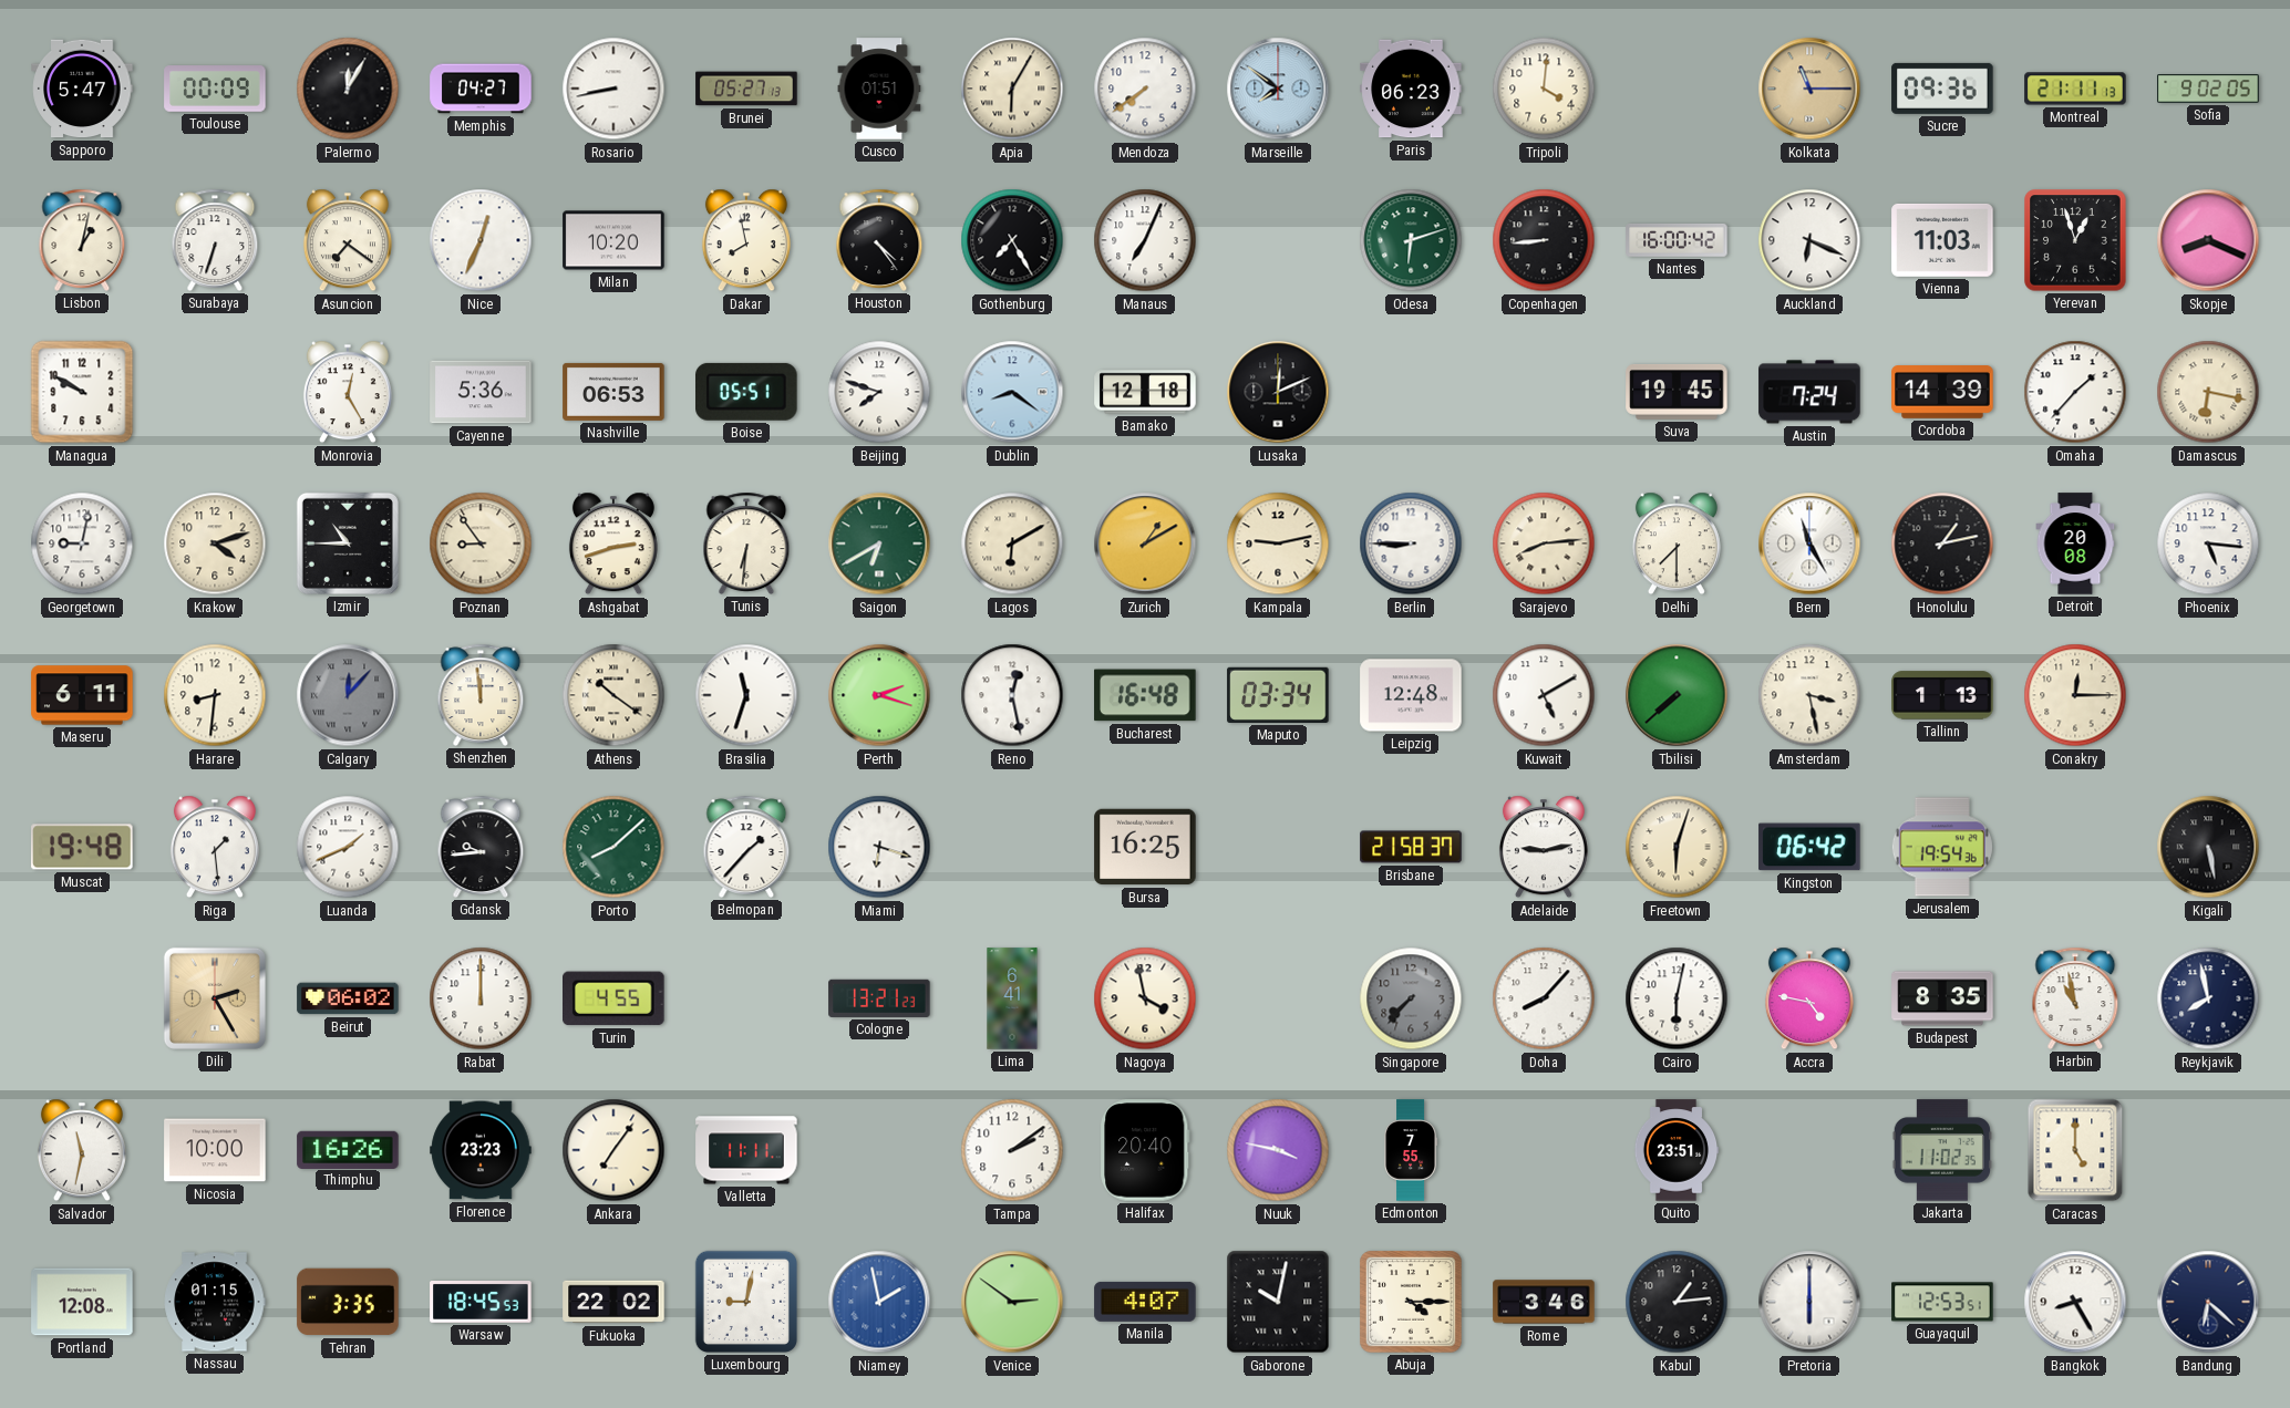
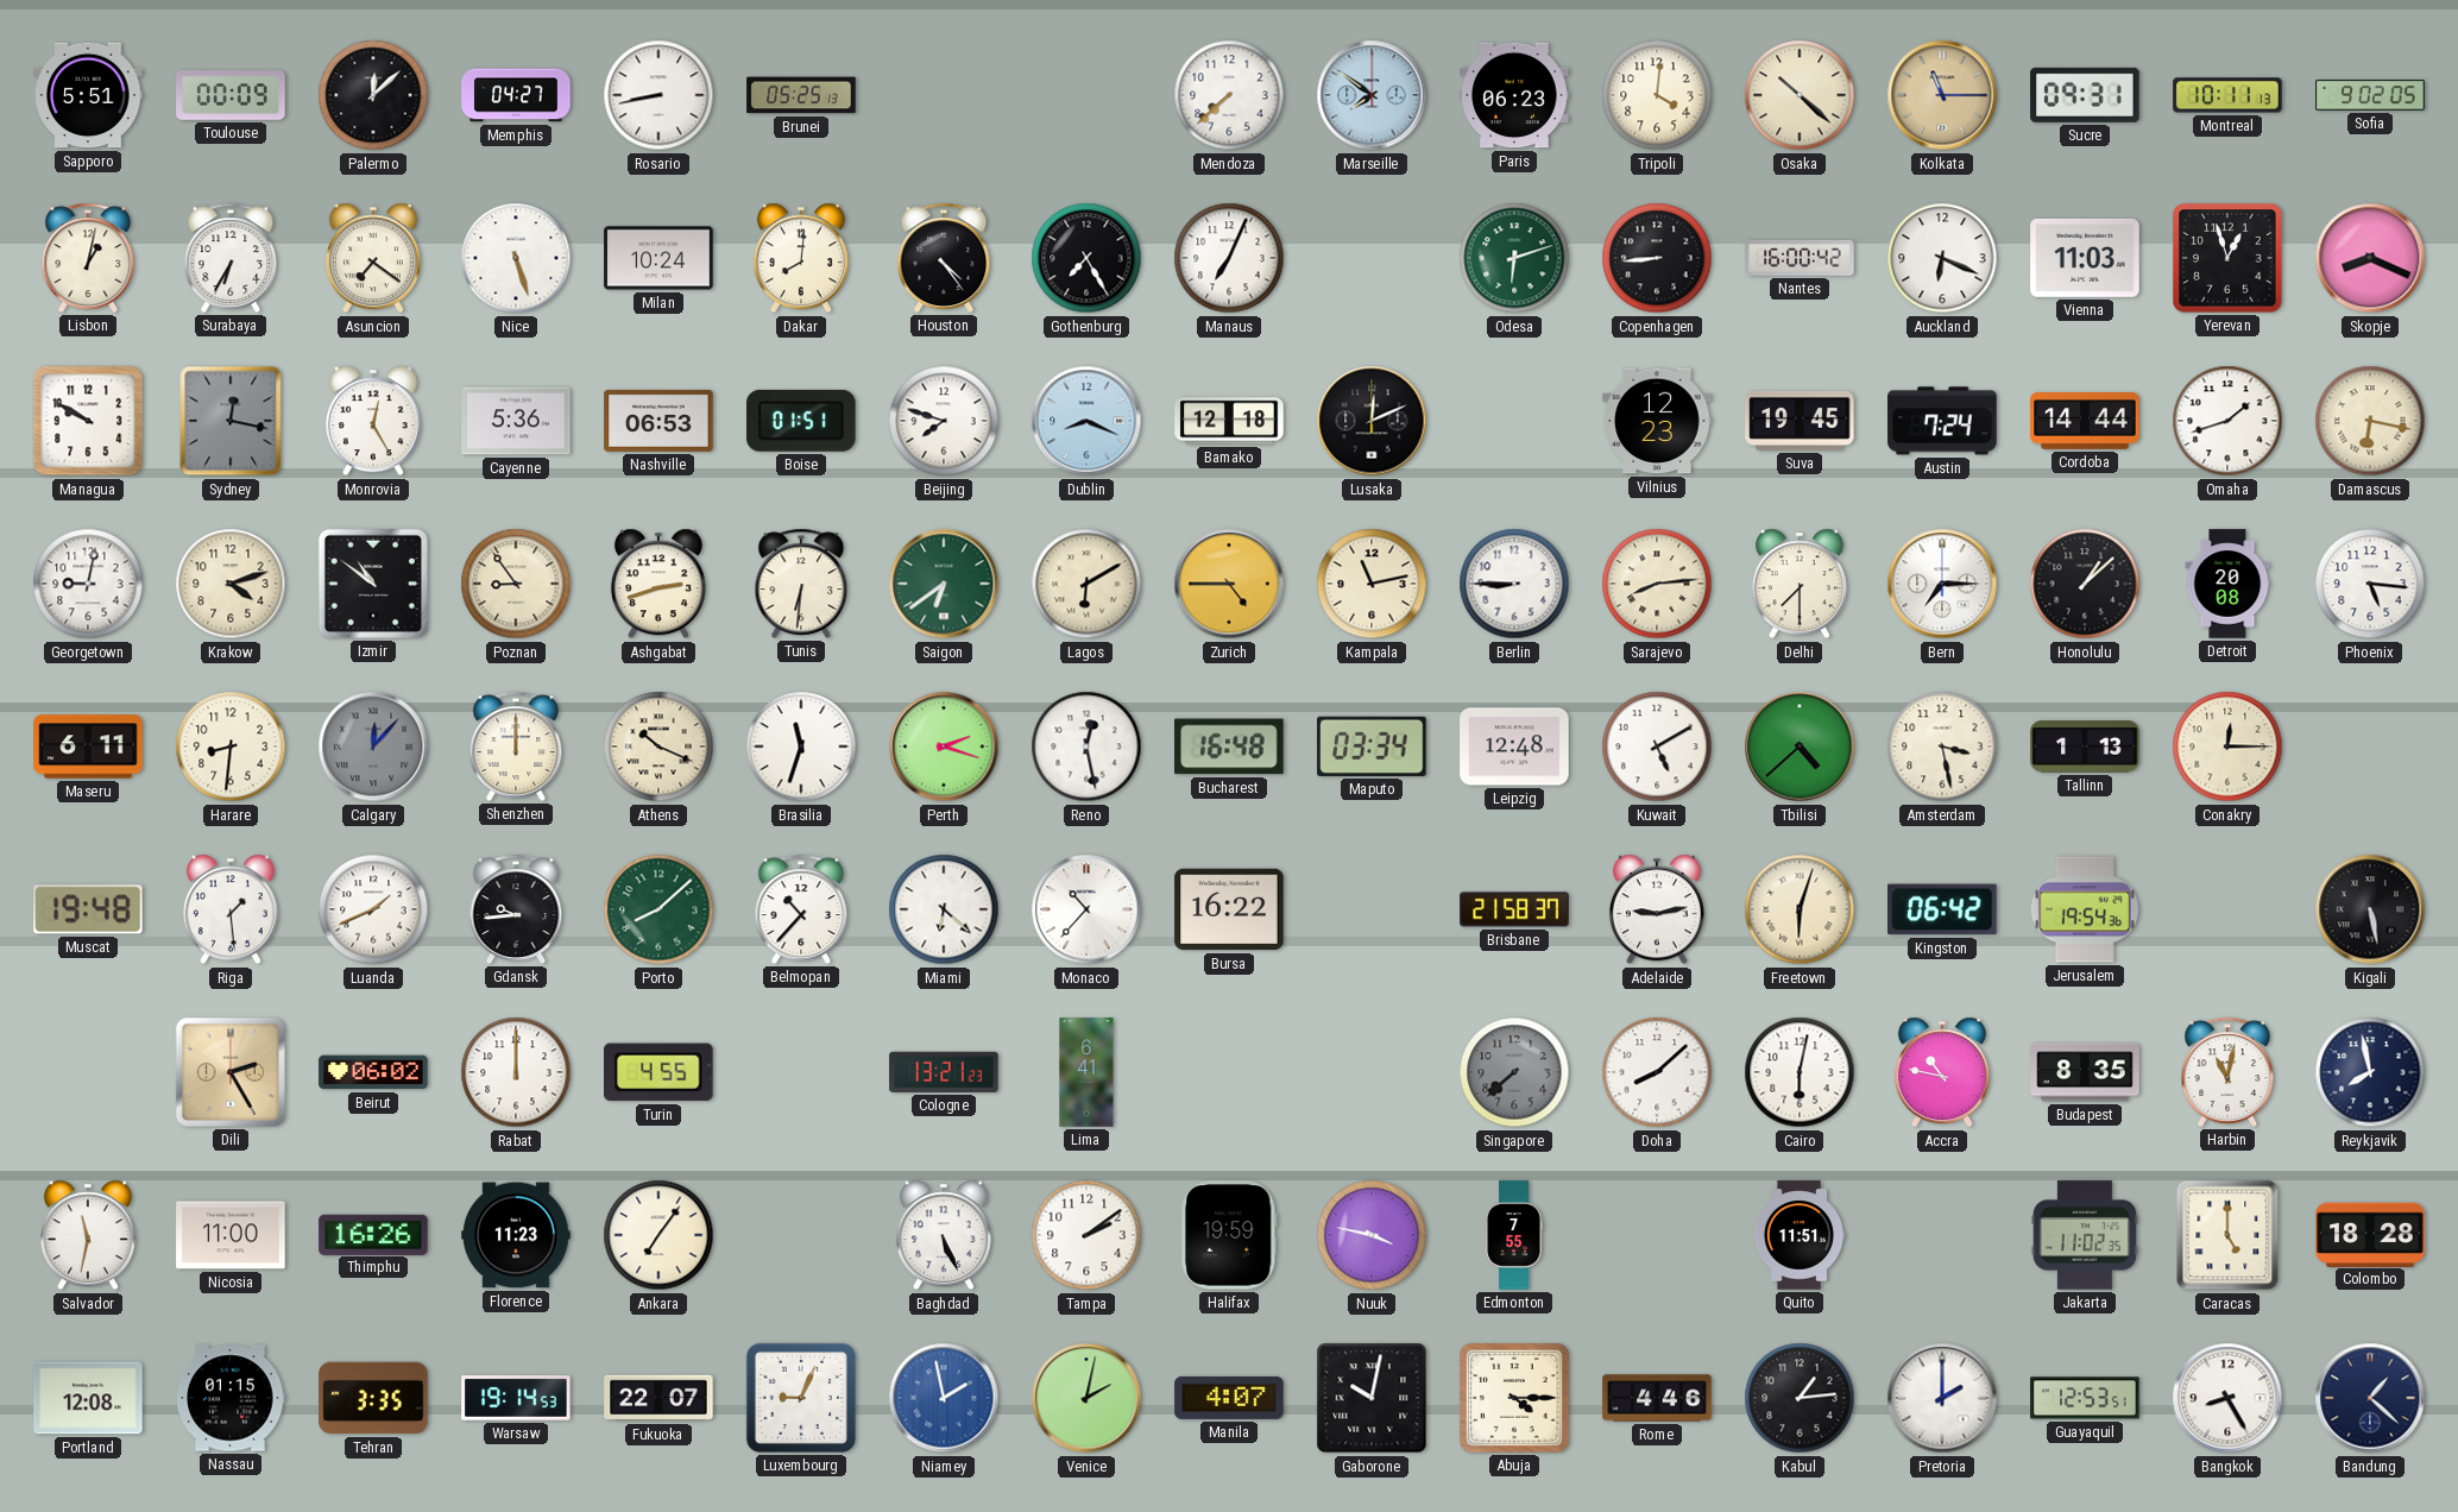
Sapporo: 5:47 -> 5:51
Palermo: 12:05 -> 12:08
Brunei: 05:27 -> 05:25
Cusco: 01:51 -> none
Apia: 6:05 -> none
Mendoza: 7:39 -> 7:38
Osaka: none -> 10:22
Sucre: 09:36 -> 09:31
Montreal: 21:11 -> 10:11
Surabaya: 6:33 -> 6:35
Nice: 12:34 -> 5:27
Milan: 10:20 -> 10:24
Dakar: 7:58 -> 8:01
Sydney: none -> 12:17
Boise: 05:51 -> 01:51
Dublin: 8:21 -> 8:19
Vilnius: none -> 12:23
Cordoba: 14:39 -> 14:44
Omaha: 1:37 -> 1:42
Izmir: 10:45 -> 10:51
Saigon: 6:40 -> 6:39
Zurich: 1:10 -> 4:45
Kampala: 9:13 -> 11:13
Bern: 11:25 -> 7:15
Honolulu: 1:13 -> 1:08
Shenzhen: 11:59 -> 12:00
Athens: 10:21 -> 10:19
Tbilisi: 7:38 -> 4:38
Belmopan: 1:37 -> 10:37
Miami: 6:18 -> 6:22
Monaco: none -> 10:37
Bursa: 16:25 -> 16:22
Nagoya: 3:58 -> none
Singapore: 7:37 -> 7:38
Doha: 8:07 -> 8:08
Accra: 4:47 -> 10:47
Harbin: 10:58 -> 11:02
Nicosia: 10:00 -> 11:00
Florence: 23:23 -> 11:23
Valletta: 11:11 -> none
Baghdad: none -> 5:26
Halifax: 20:40 -> 19:59
Quito: 23:51 -> 11:51
Colombo: none -> 18:28
Warsaw: 18:45 -> 19:14
Fukuoka: 22:02 -> 22:07
Luxembourg: 9:02 -> 9:04
Venice: 2:51 -> 2:02
Rome: 3:46 -> 4:46
Pretoria: 6:00 -> 2:00
Bandung: 6:22 -> 1:22
